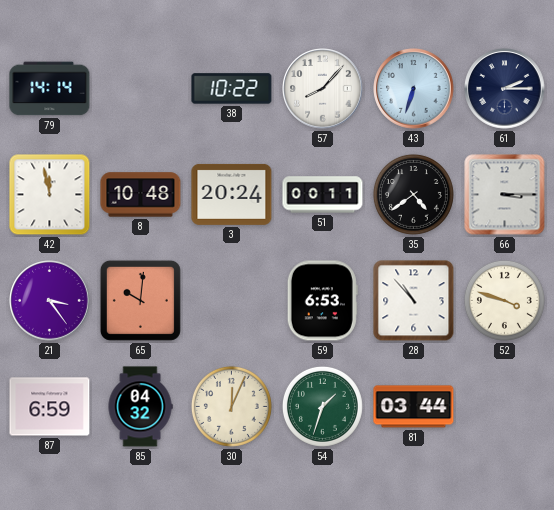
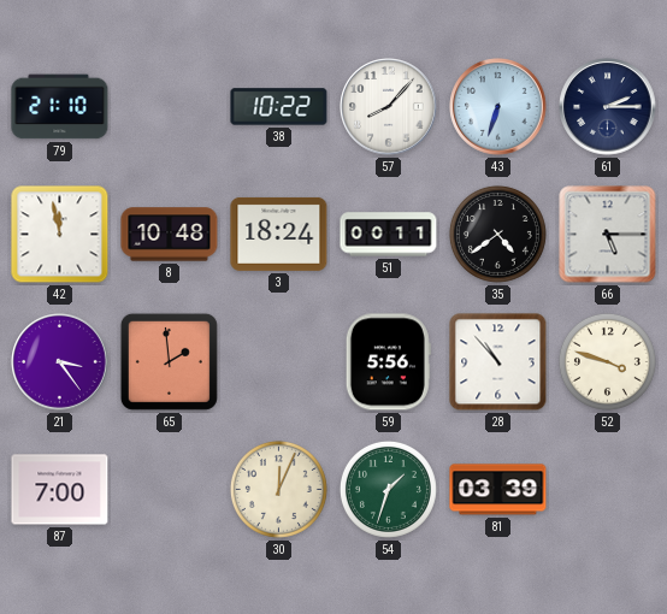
79: 14:14 -> 21:10
3: 20:24 -> 18:24
66: 3:15 -> 5:15
65: 10:01 -> 1:59
59: 6:53 -> 5:56
87: 6:59 -> 7:00
85: 04:32 -> none
81: 03:44 -> 03:39
